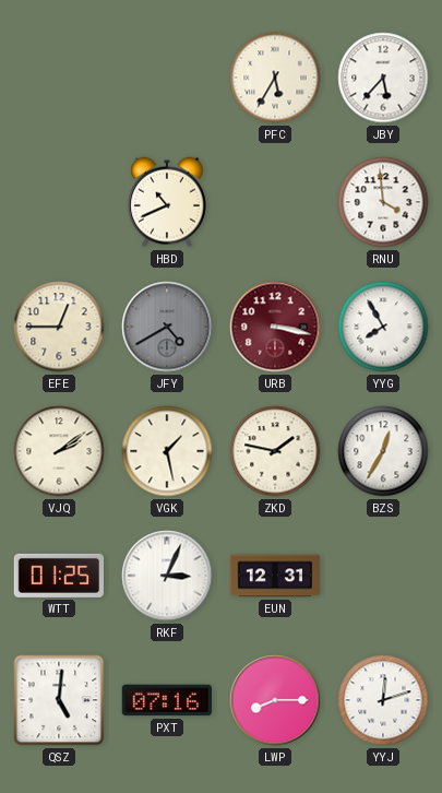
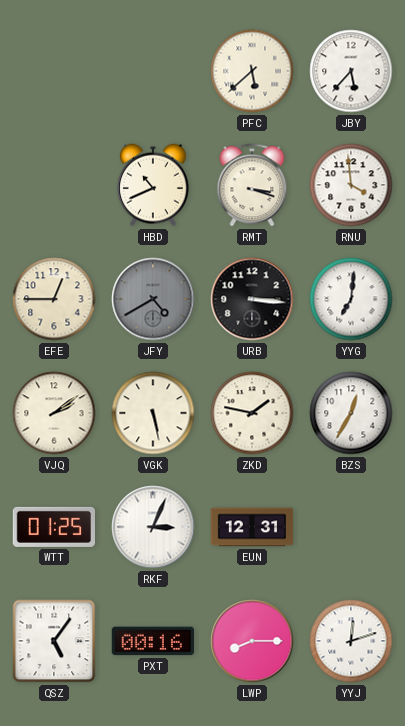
PFC: 5:35 -> 5:38
RMT: none -> 3:18
URB: 3:17 -> 3:16
URB dial: burgundy -> black
YYG: 7:55 -> 7:01
VGK: 1:28 -> 5:28
QSZ: 5:01 -> 5:06
PXT: 07:16 -> 00:16
